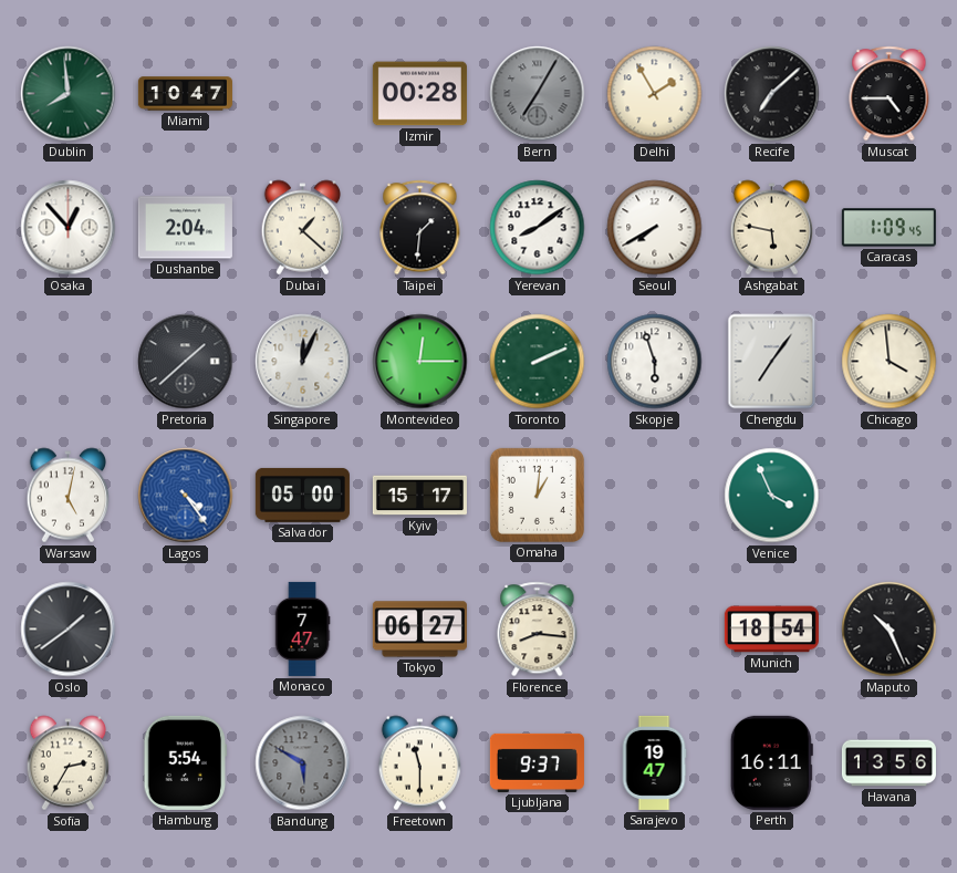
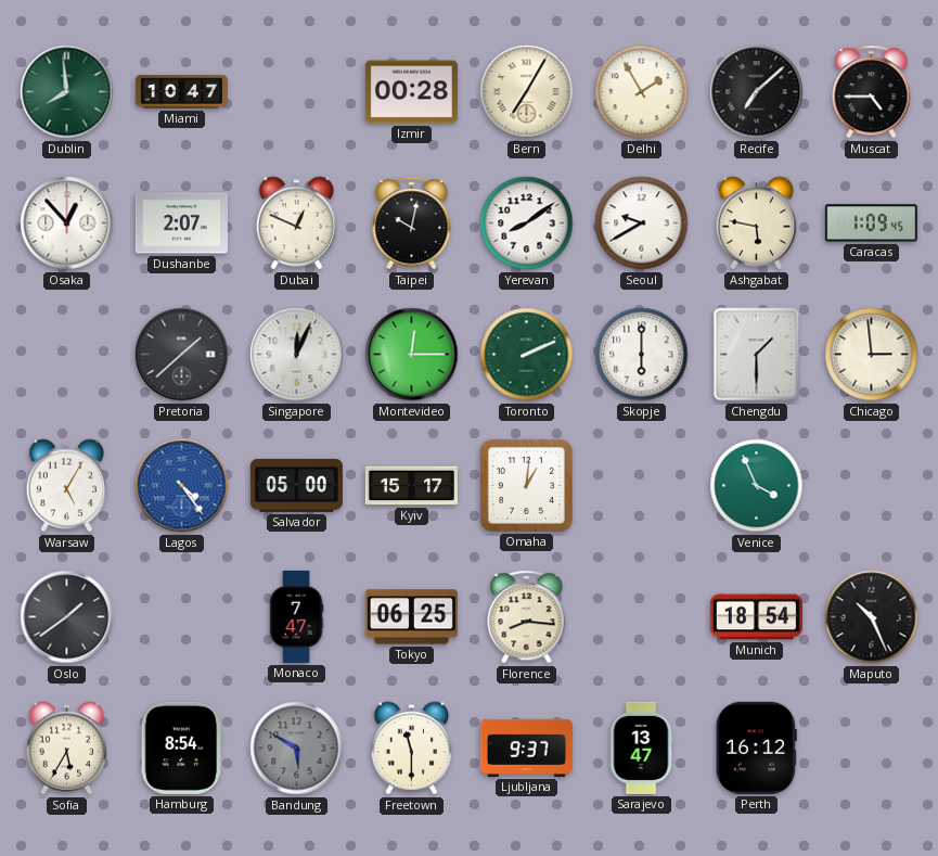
Bern dial: grey -> cream
Dushanbe: 2:04 -> 2:07
Dubai: 1:22 -> 12:49
Taipei: 1:31 -> 10:02
Seoul: 7:40 -> 9:40
Skopje: 5:57 -> 6:00
Chengdu: 7:06 -> 1:30
Chicago: 3:59 -> 2:59
Warsaw: 5:02 -> 5:05
Tokyo: 06:27 -> 06:25
Sofia: 2:35 -> 5:35
Hamburg: 5:54 -> 8:54
Sarajevo: 19:47 -> 13:47
Perth: 16:11 -> 16:12
Havana: 13:56 -> none
